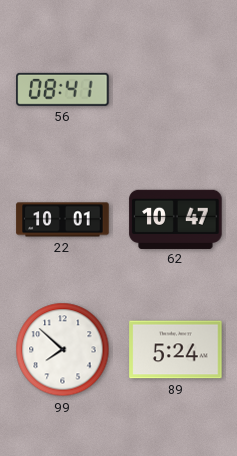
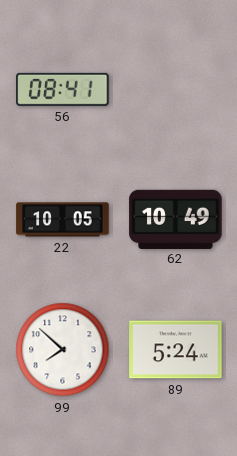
22: 10:01 -> 10:05
62: 10:47 -> 10:49
